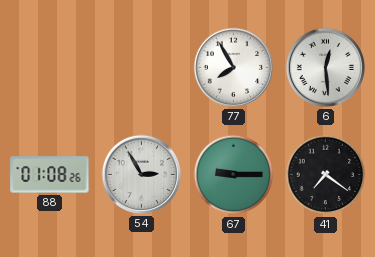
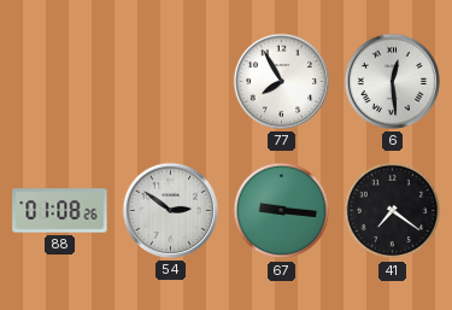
54: 2:55 -> 2:51
67: 9:15 -> 9:16
